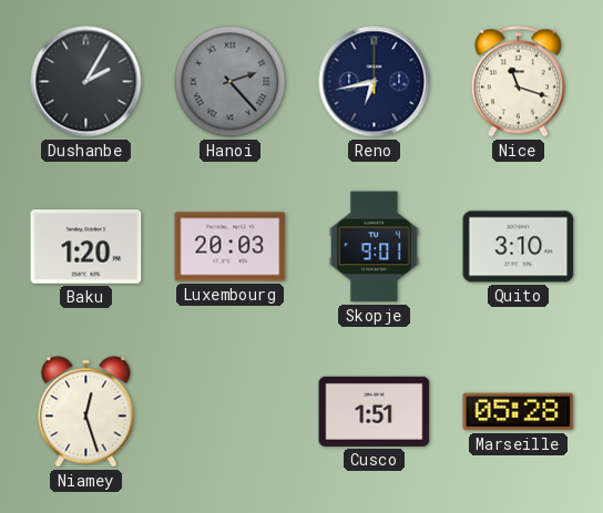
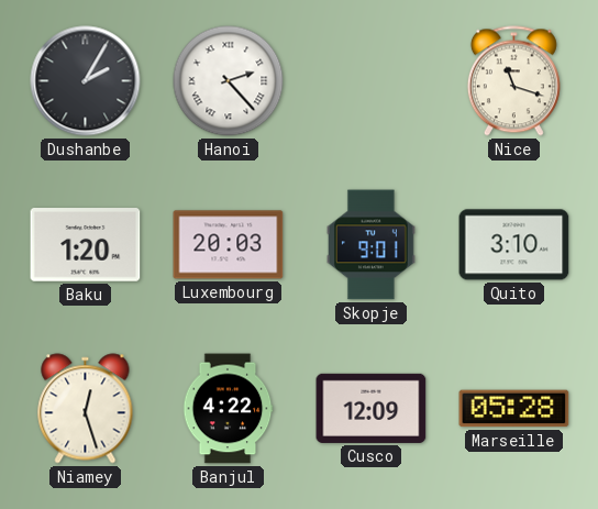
Hanoi dial: grey -> white
Reno: 6:43 -> none
Banjul: none -> 4:22
Cusco: 1:51 -> 12:09
